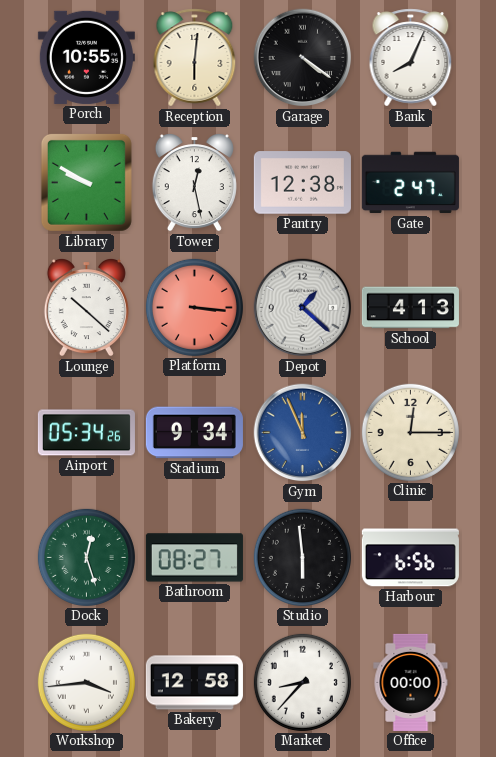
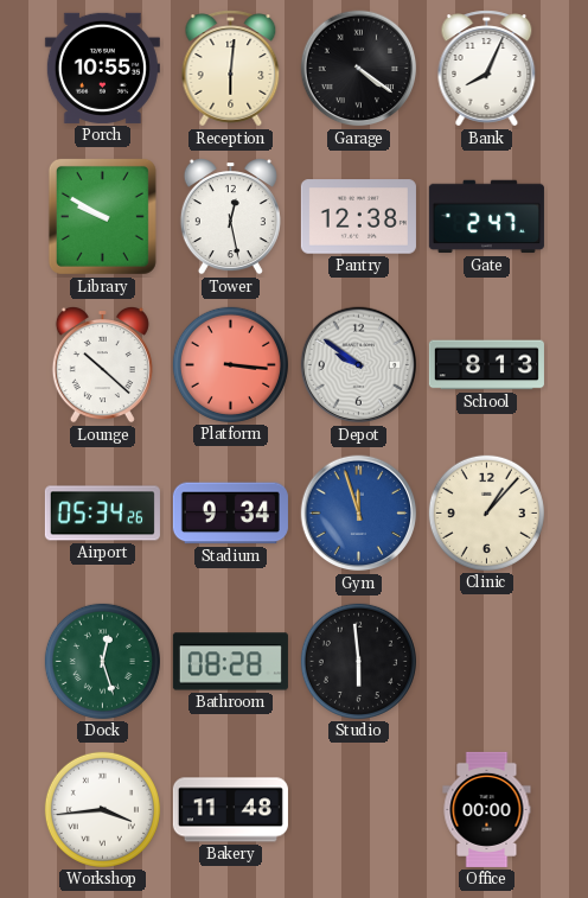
Depot: 1:22 -> 9:51
School: 4:13 -> 8:13
Gym: 11:56 -> 11:57
Clinic: 12:15 -> 1:07
Bathroom: 08:27 -> 08:28
Harbour: 6:56 -> none
Bakery: 12:58 -> 11:48
Market: 8:37 -> none
